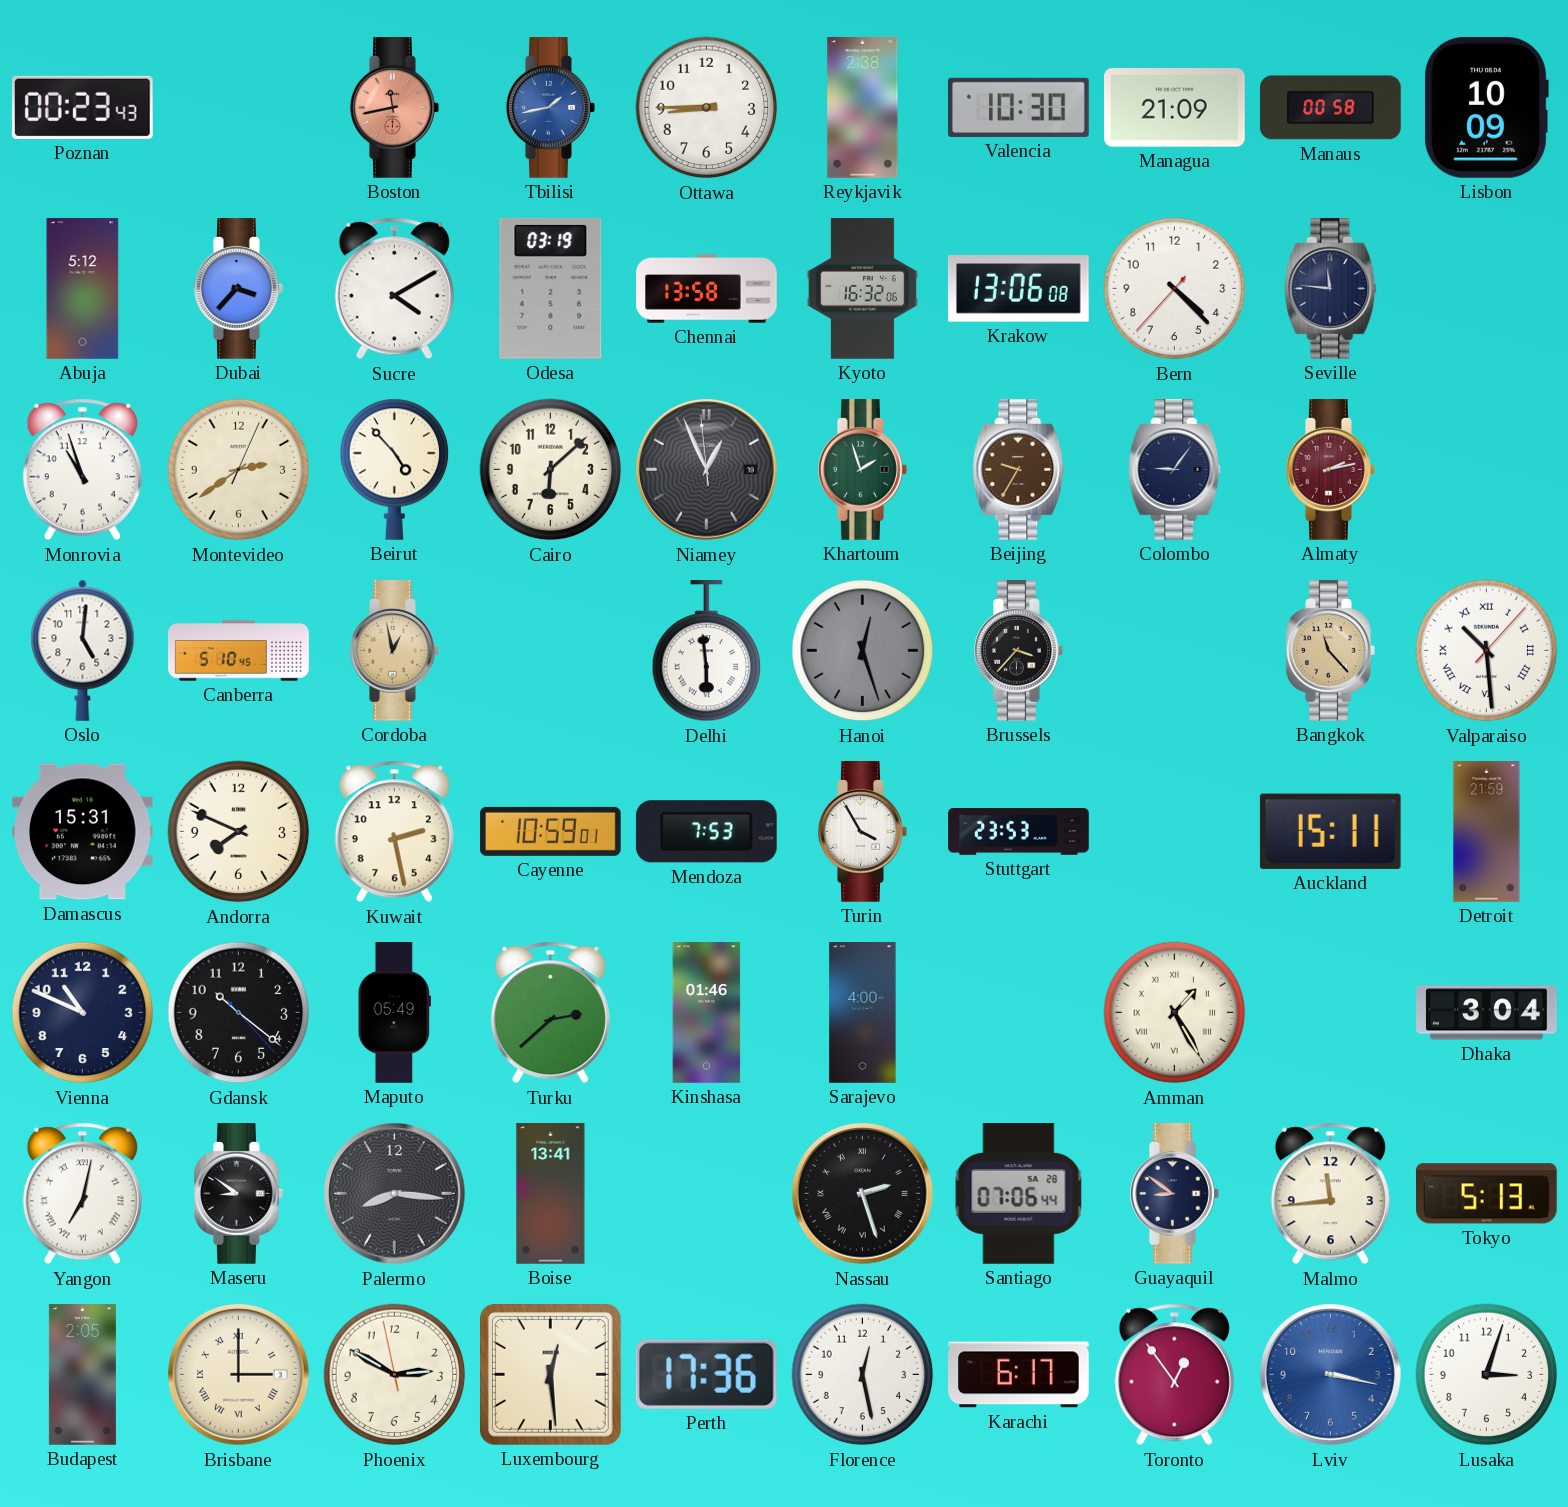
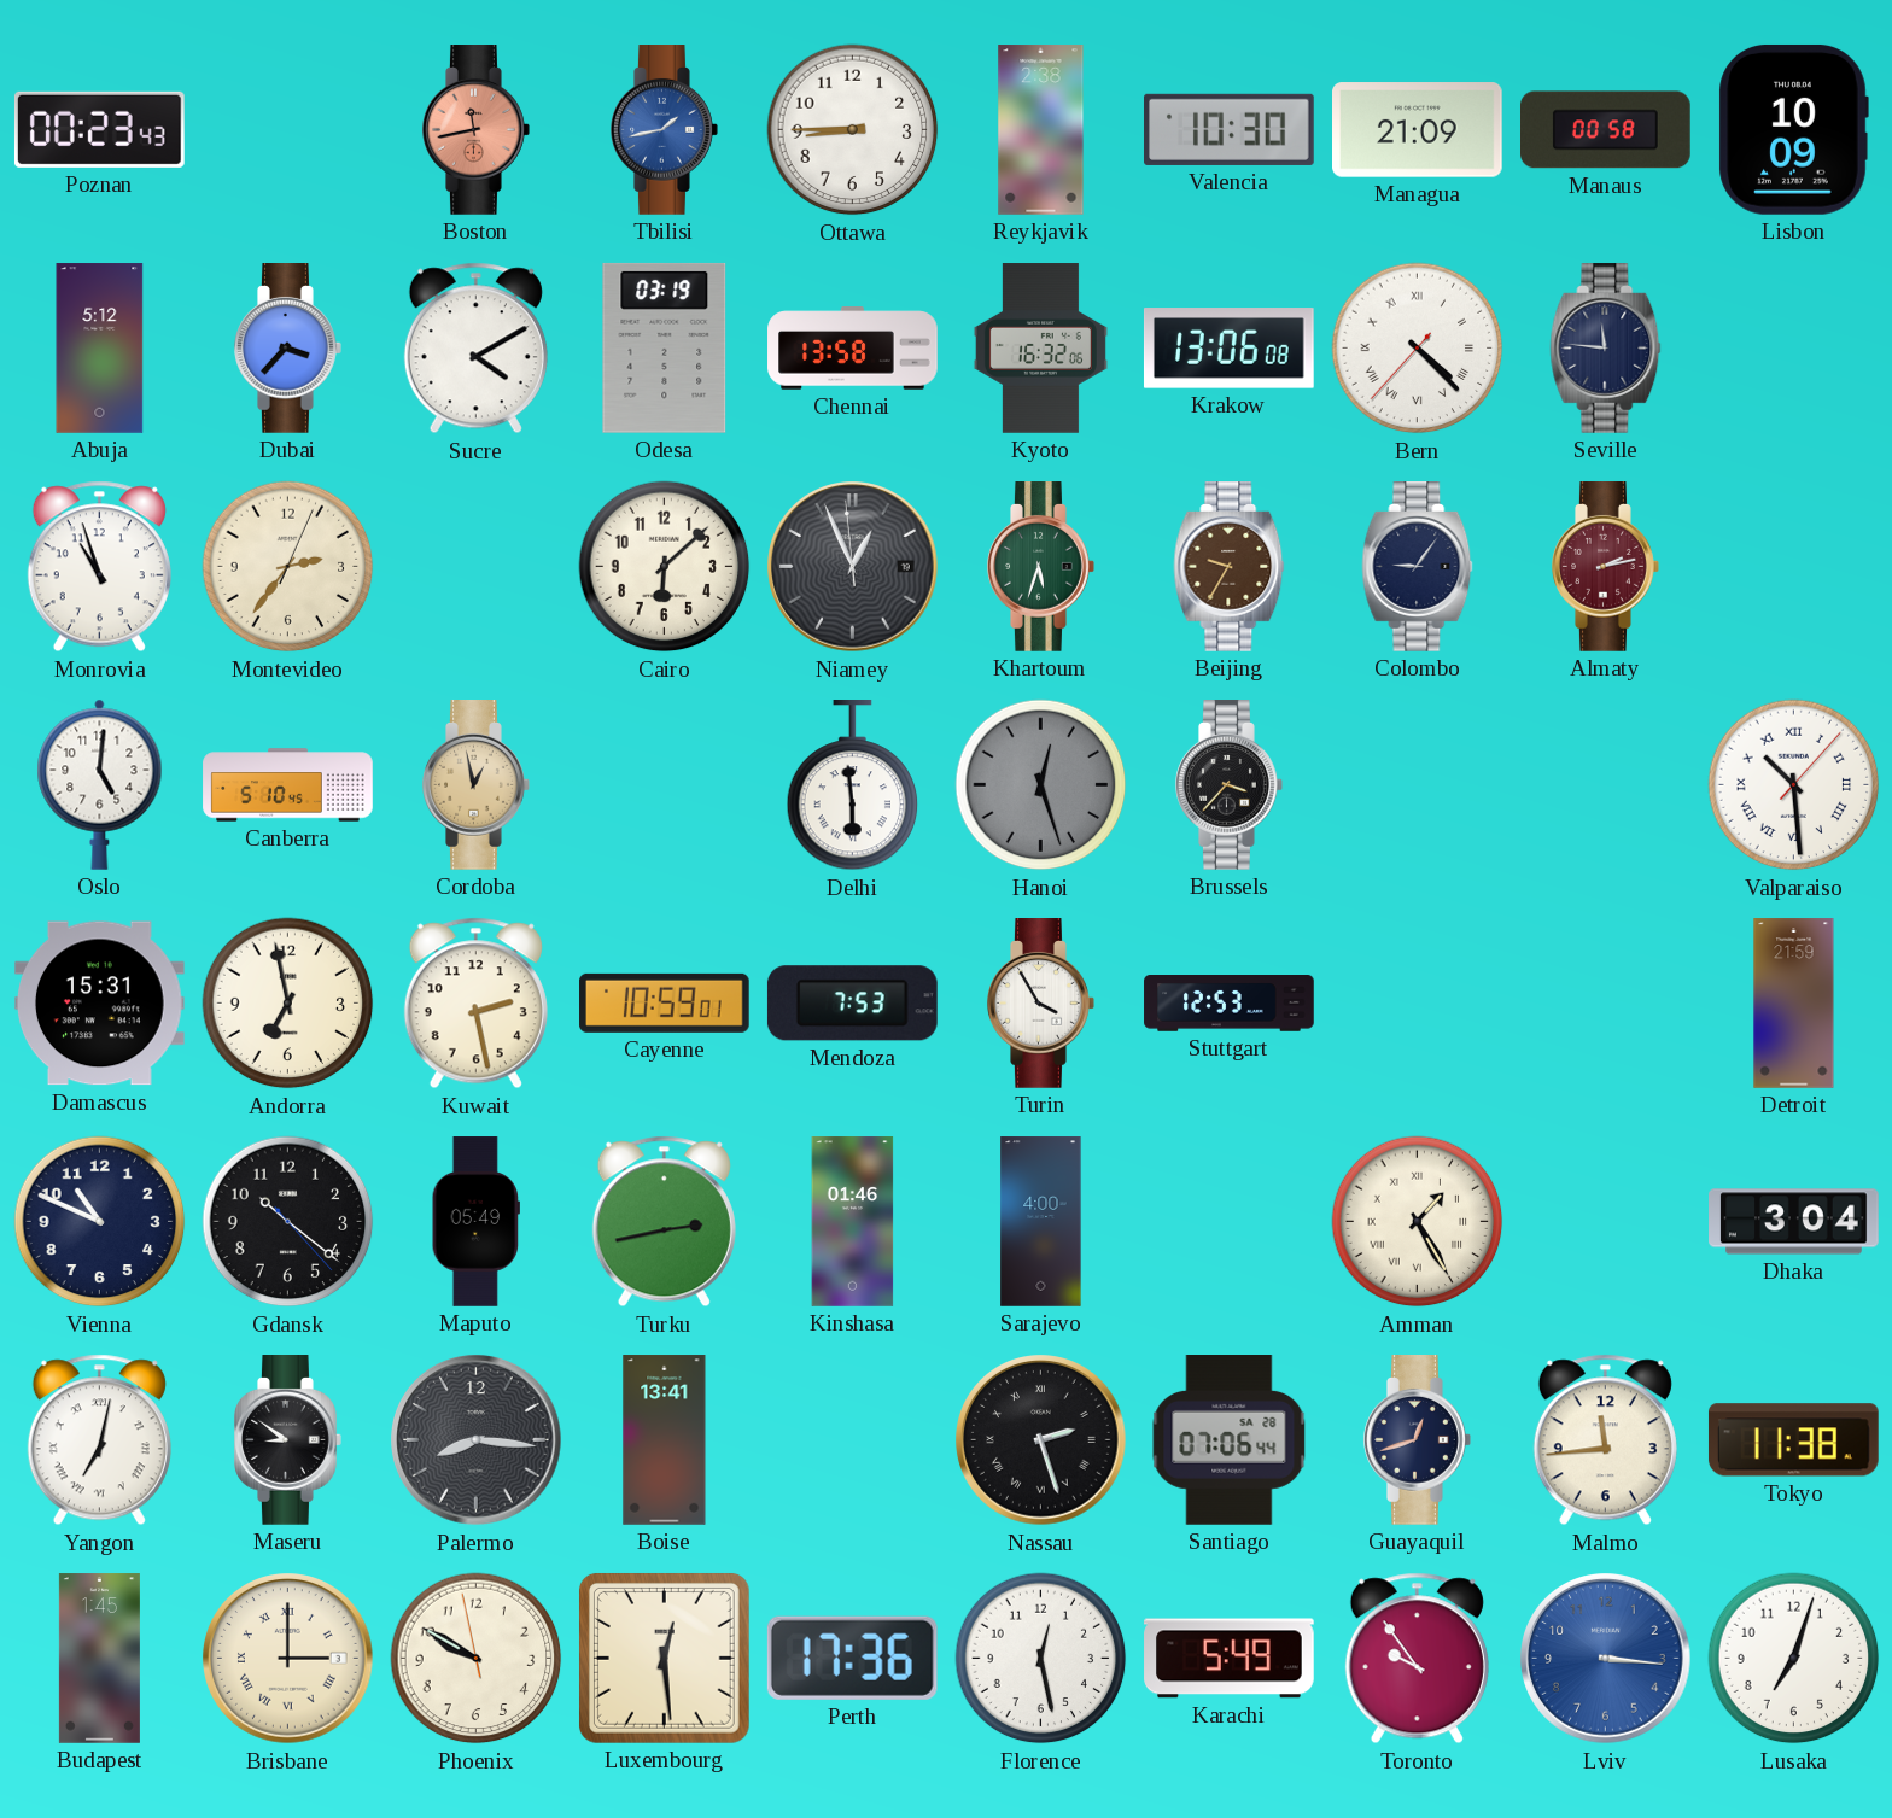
Bern numerals: Arabic -> Roman
Montevideo: 2:39 -> 2:36
Beirut: 4:53 -> none
Khartoum: 1:57 -> 5:33
Bangkok: 11:23 -> none
Andorra: 7:49 -> 6:58
Stuttgart: 23:53 -> 12:53
Auckland: 15:11 -> none
Turku: 2:38 -> 2:43
Guayaquil: 8:51 -> 12:42
Tokyo: 5:13 -> 11:38
Budapest: 2:05 -> 1:45
Phoenix: 2:49 -> 9:49
Karachi: 6:17 -> 5:49
Toronto: 12:54 -> 9:54
Lviv: 3:17 -> 3:16
Lusaka: 3:03 -> 7:03
